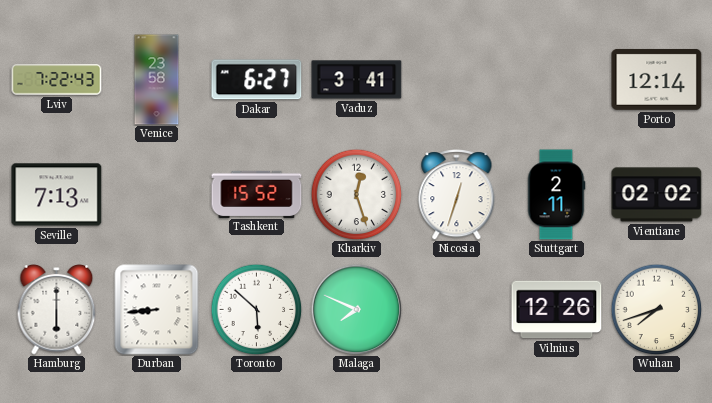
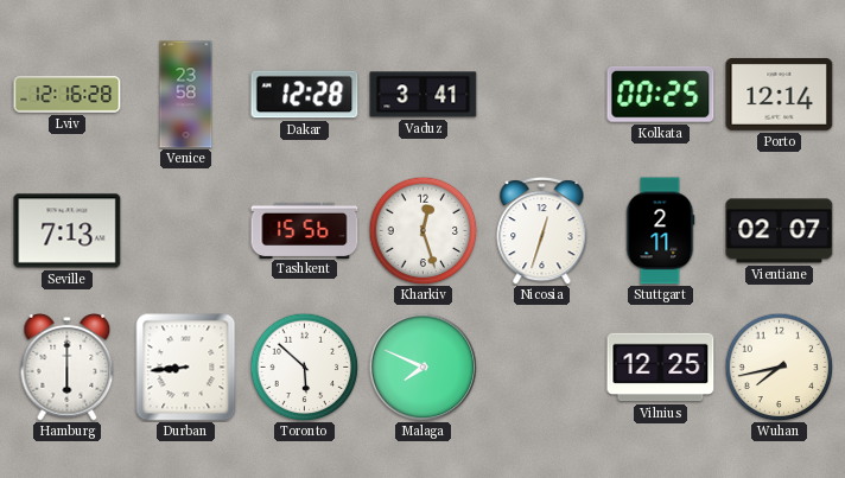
Lviv: 7:22 -> 12:16
Dakar: 6:27 -> 12:28
Kolkata: none -> 00:25
Tashkent: 15:52 -> 15:56
Vientiane: 02:02 -> 02:07
Vilnius: 12:26 -> 12:25
Wuhan: 7:42 -> 7:43
